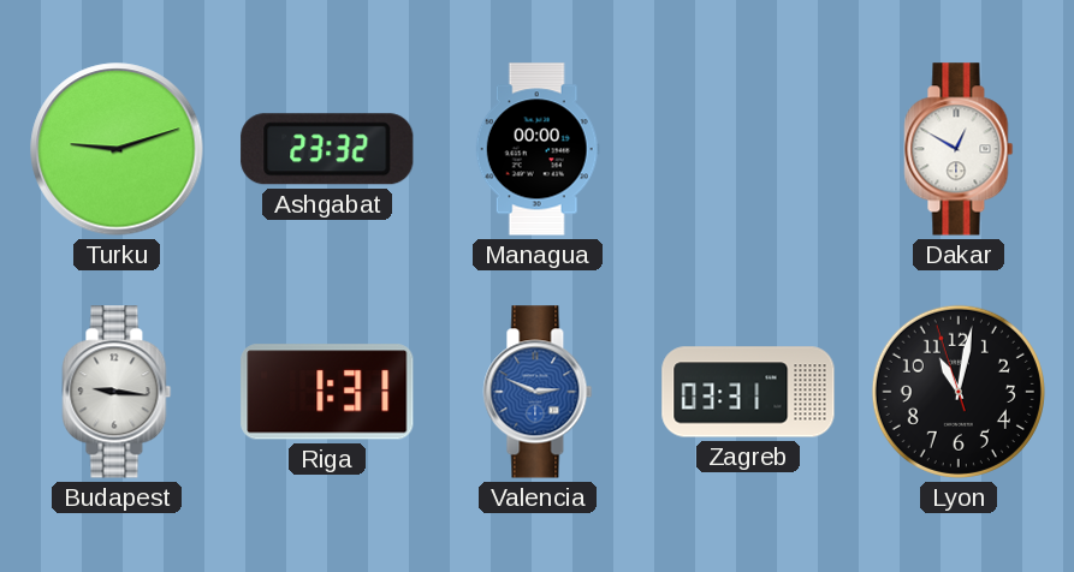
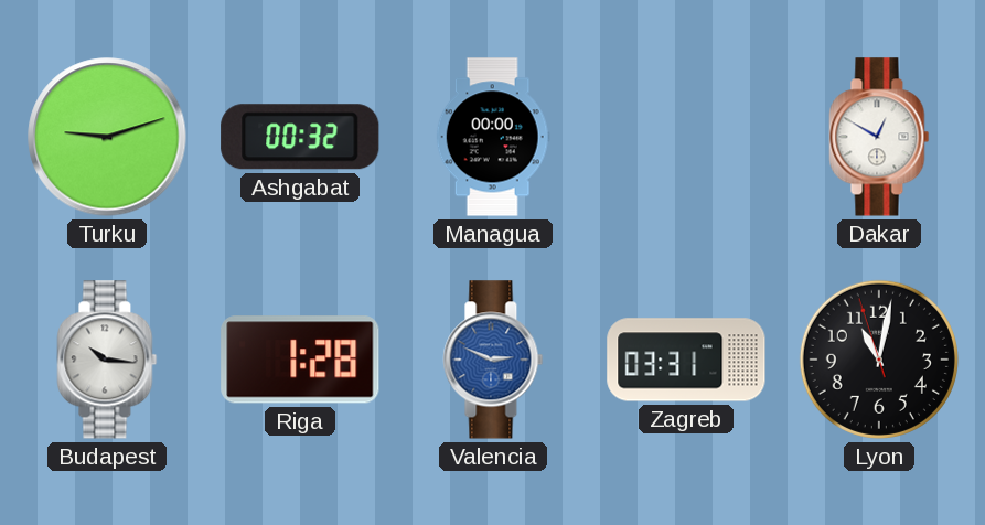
Ashgabat: 23:32 -> 00:32
Budapest: 9:16 -> 10:16
Riga: 1:31 -> 1:28
